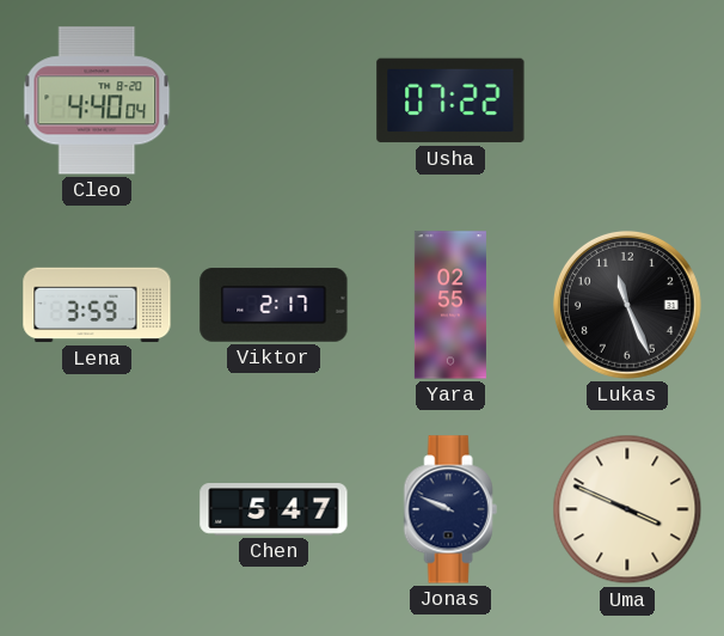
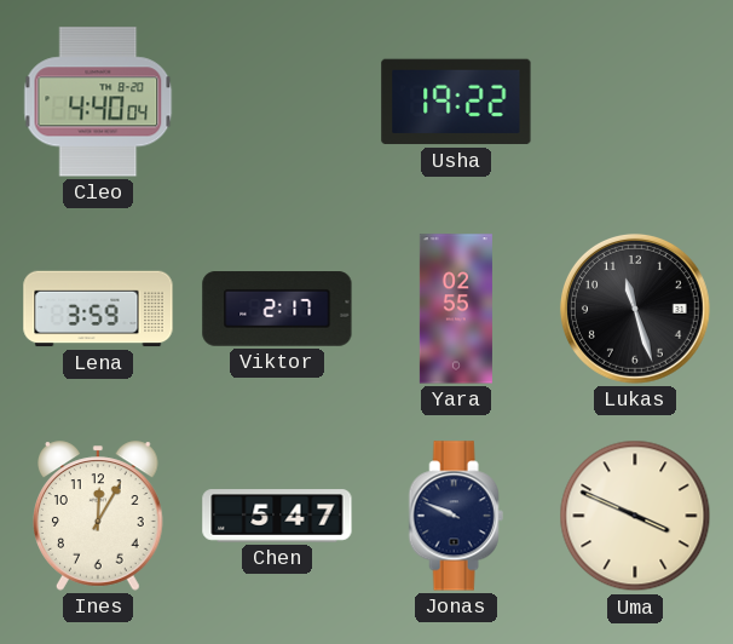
Usha: 07:22 -> 19:22
Lukas: 11:26 -> 11:27
Ines: none -> 12:05
